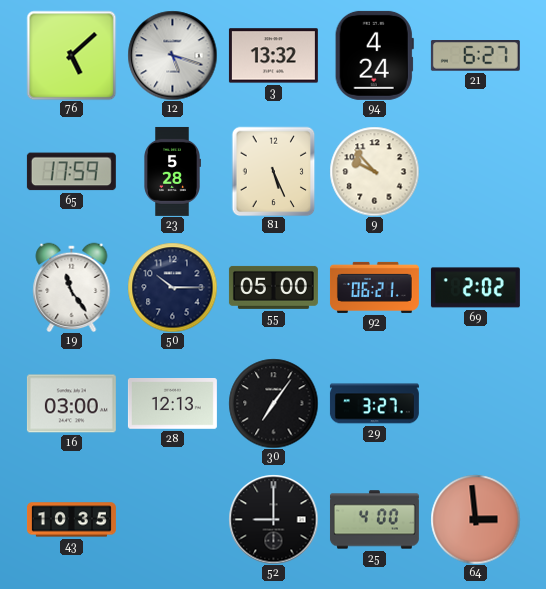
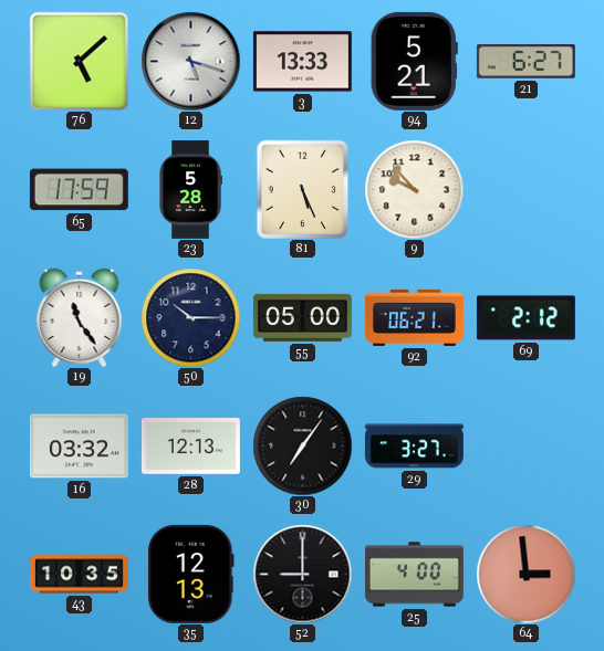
3: 13:32 -> 13:33
94: 4:24 -> 5:21
69: 2:02 -> 2:12
16: 03:00 -> 03:32
35: none -> 12:13
